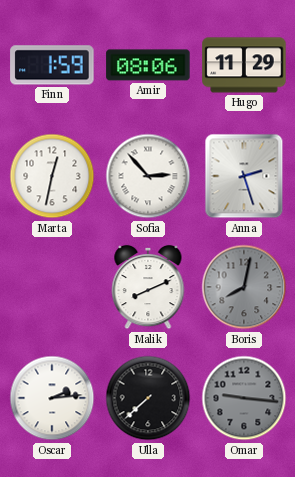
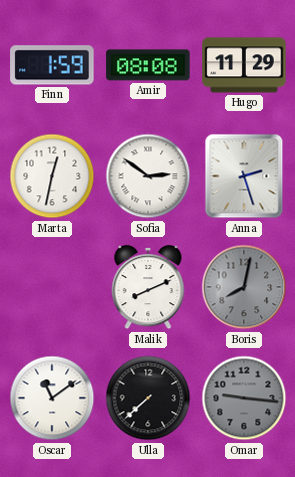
Amir: 08:06 -> 08:08
Sofia: 2:53 -> 2:51
Oscar: 2:14 -> 11:09
